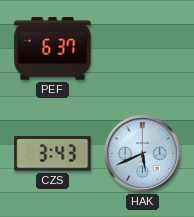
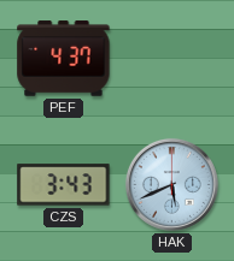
PEF: 6:37 -> 4:37
